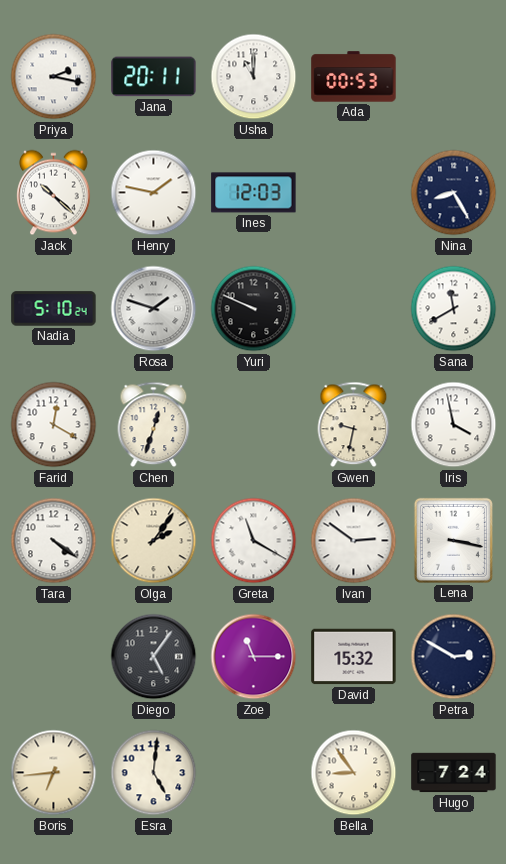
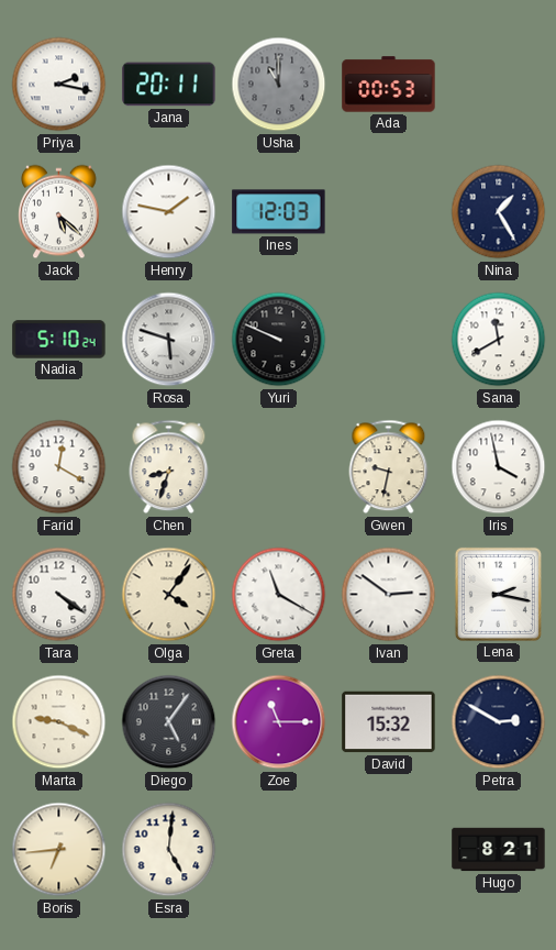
Usha dial: white -> grey
Jack: 10:22 -> 5:22
Nina: 8:25 -> 1:25
Rosa: 1:48 -> 5:48
Chen: 12:33 -> 8:33
Olga: 2:06 -> 4:06
Lena: 3:17 -> 2:17
Marta: none -> 9:19
Bella: 8:54 -> none
Hugo: 7:24 -> 8:21
